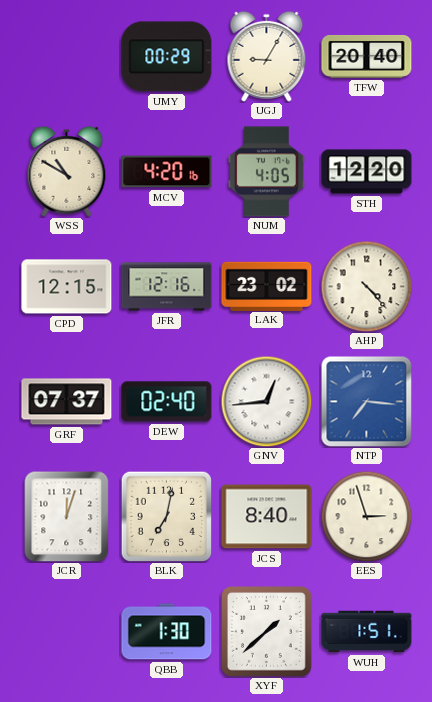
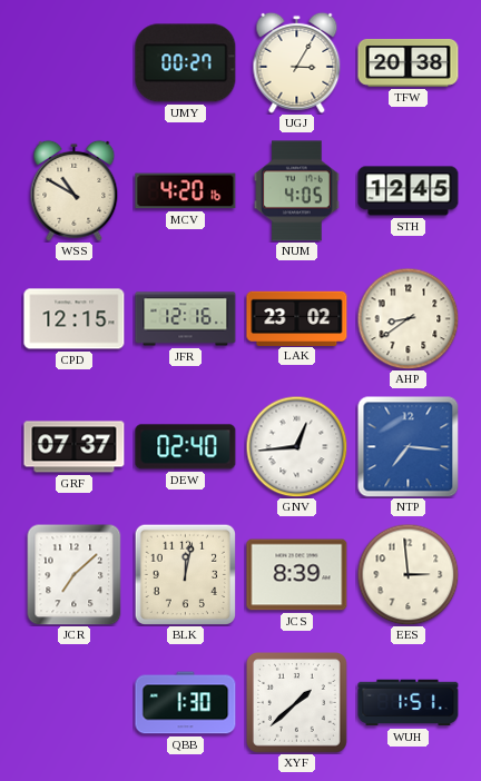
UMY: 00:29 -> 00:27
UGJ: 9:05 -> 3:05
TFW: 20:40 -> 20:38
STH: 12:20 -> 12:45
AHP: 4:23 -> 8:39
JCR: 12:03 -> 7:08
BLK: 7:02 -> 12:02
JCS: 8:40 -> 8:39
EES: 2:57 -> 2:59
